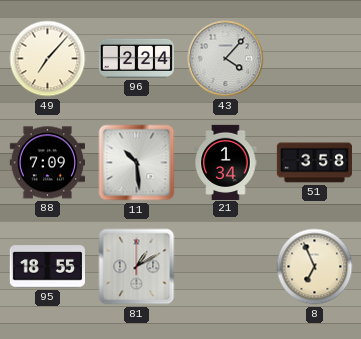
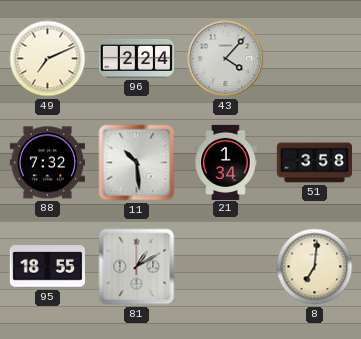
49: 7:07 -> 7:11
88: 7:09 -> 7:32
8: 6:56 -> 7:01
